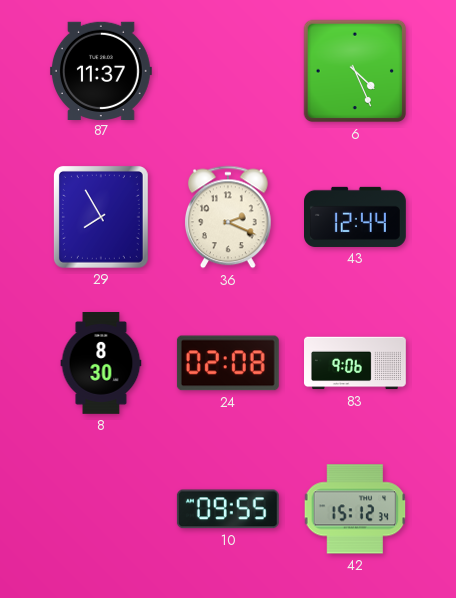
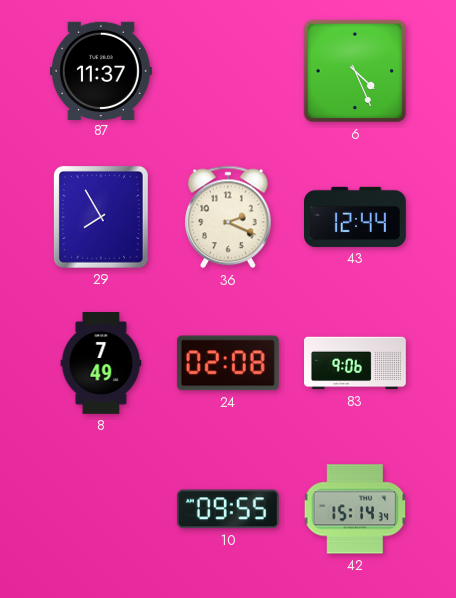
8: 8:30 -> 7:49
42: 15:12 -> 15:14
